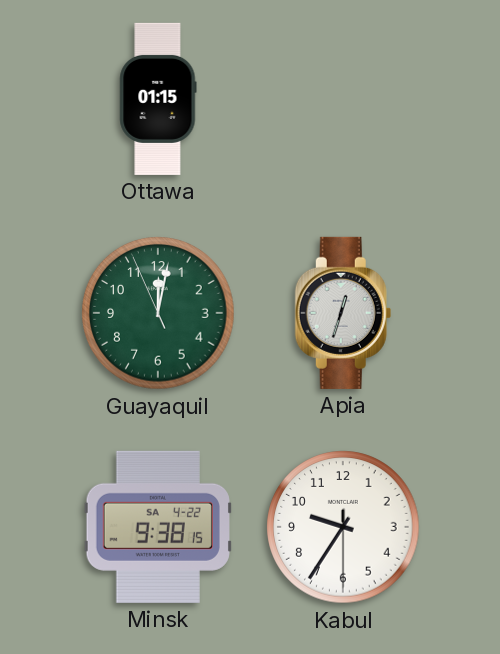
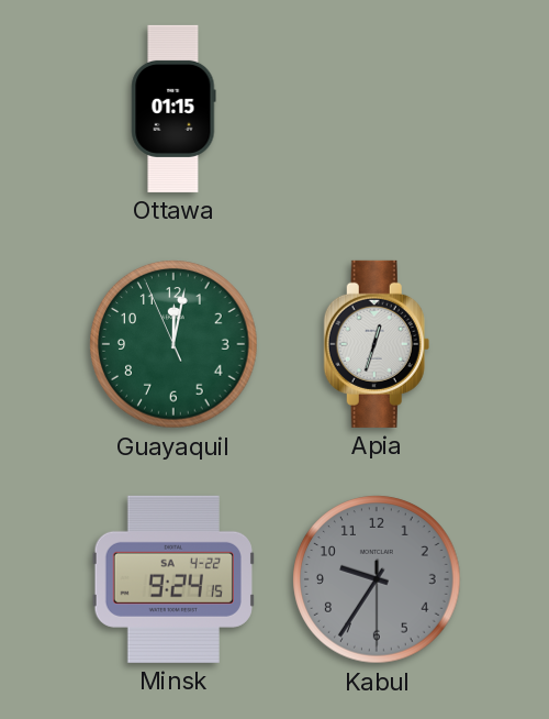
Minsk: 9:38 -> 9:24
Kabul dial: white -> grey
